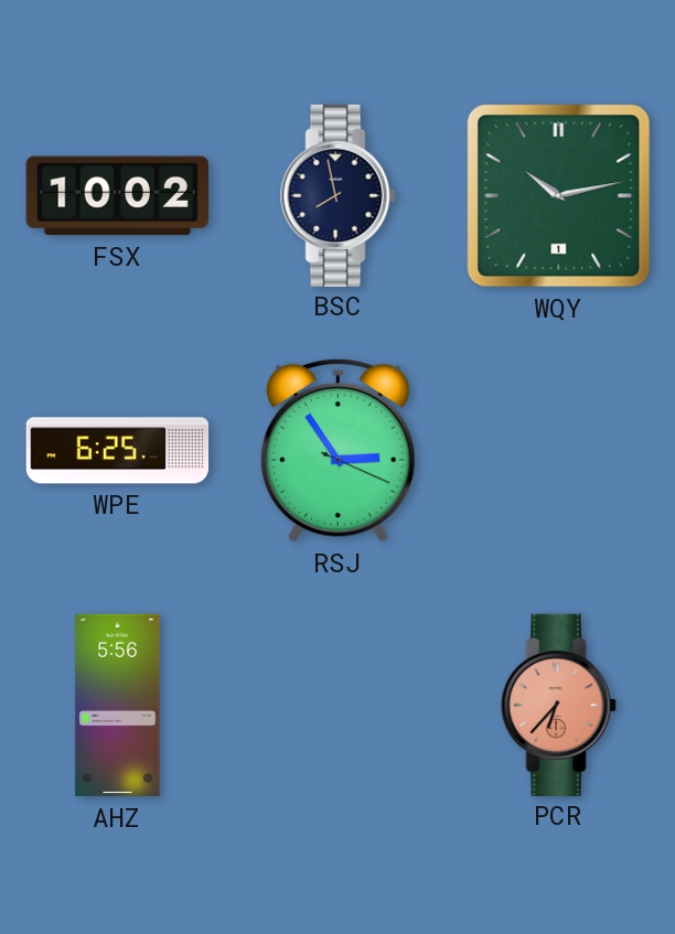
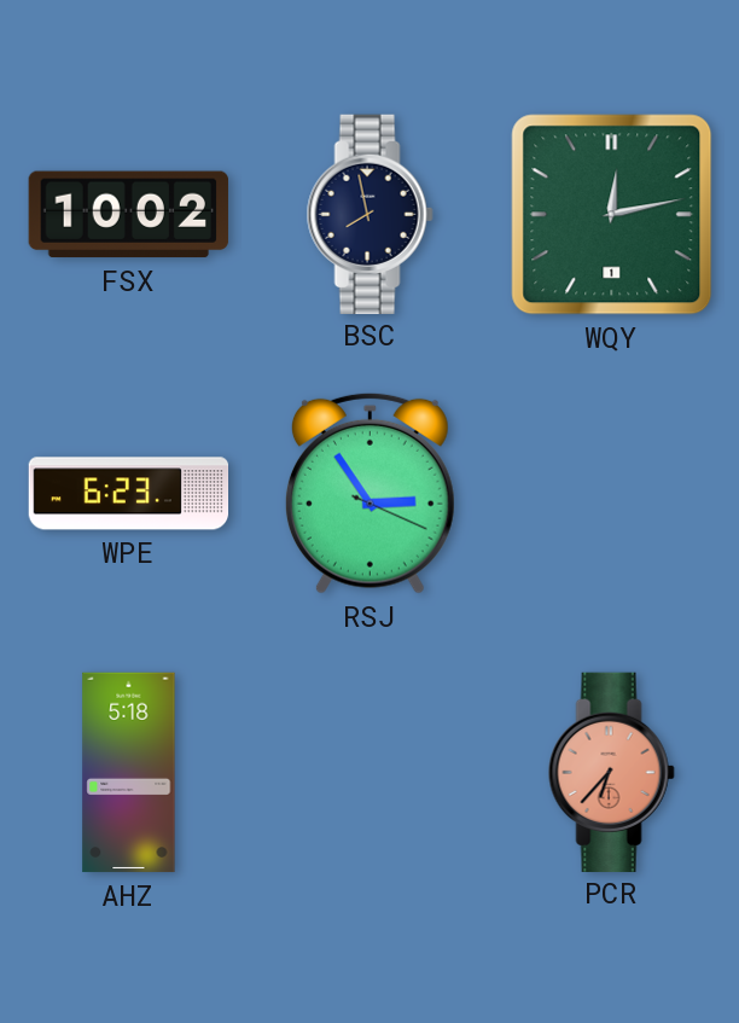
WQY: 10:13 -> 12:13
WPE: 6:25 -> 6:23
AHZ: 5:56 -> 5:18
